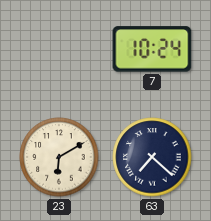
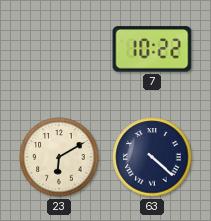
7: 10:24 -> 10:22
63: 7:22 -> 4:22
